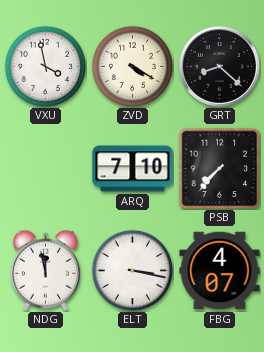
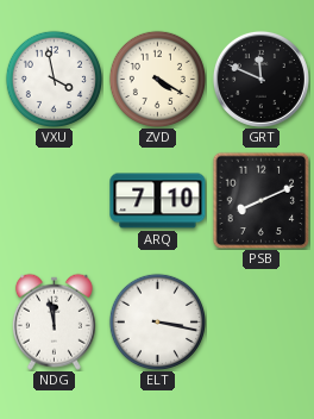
GRT: 8:22 -> 11:49
PSB: 7:37 -> 8:11
FBG: 4:07 -> none
